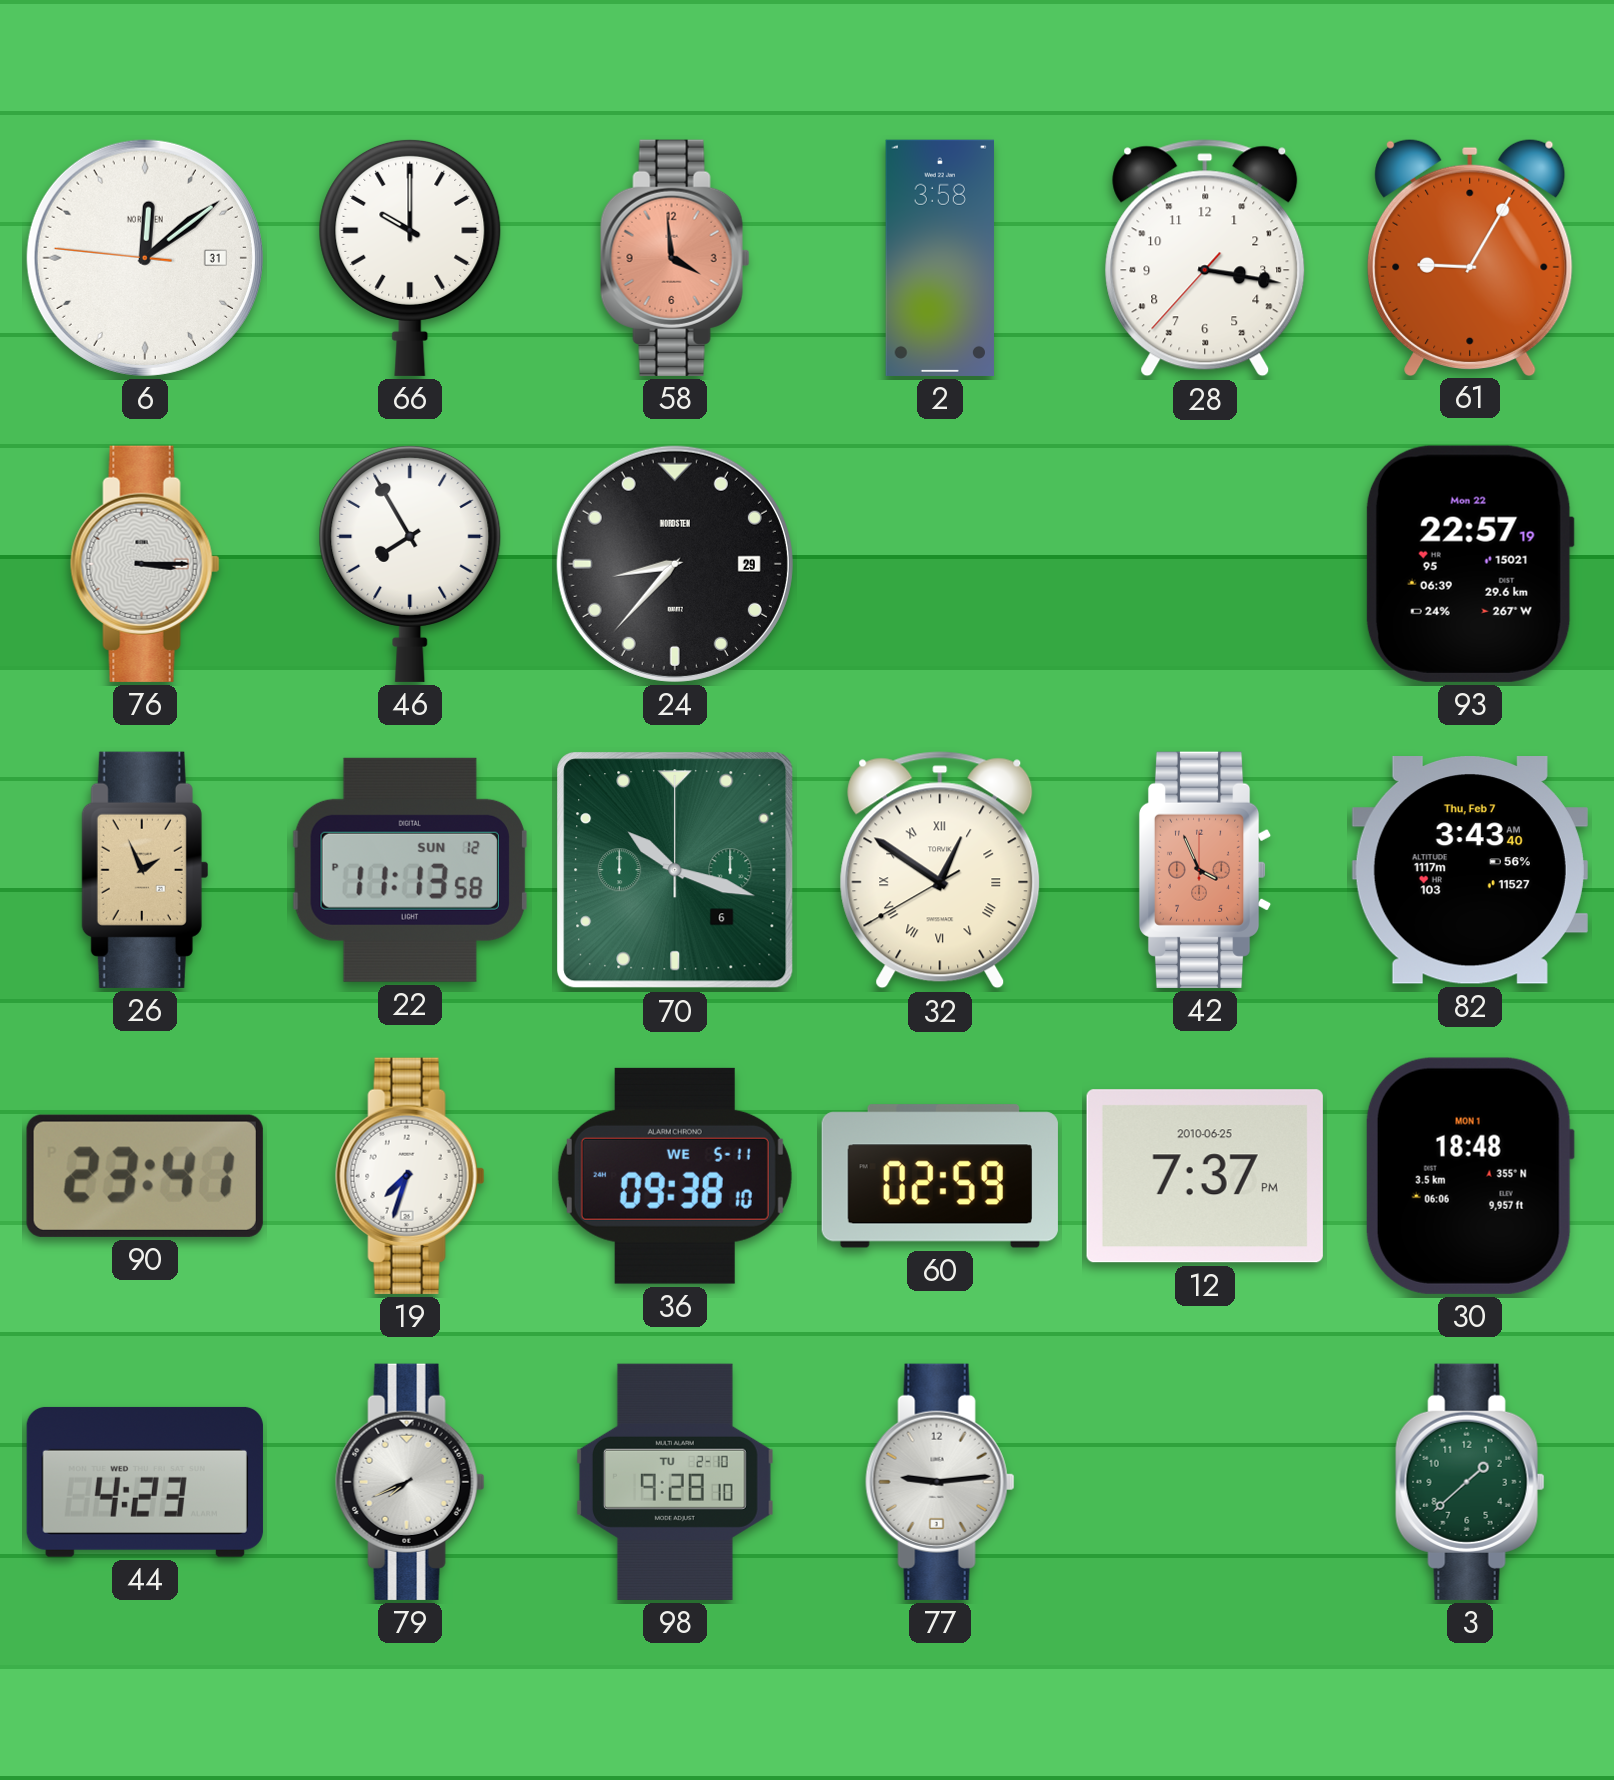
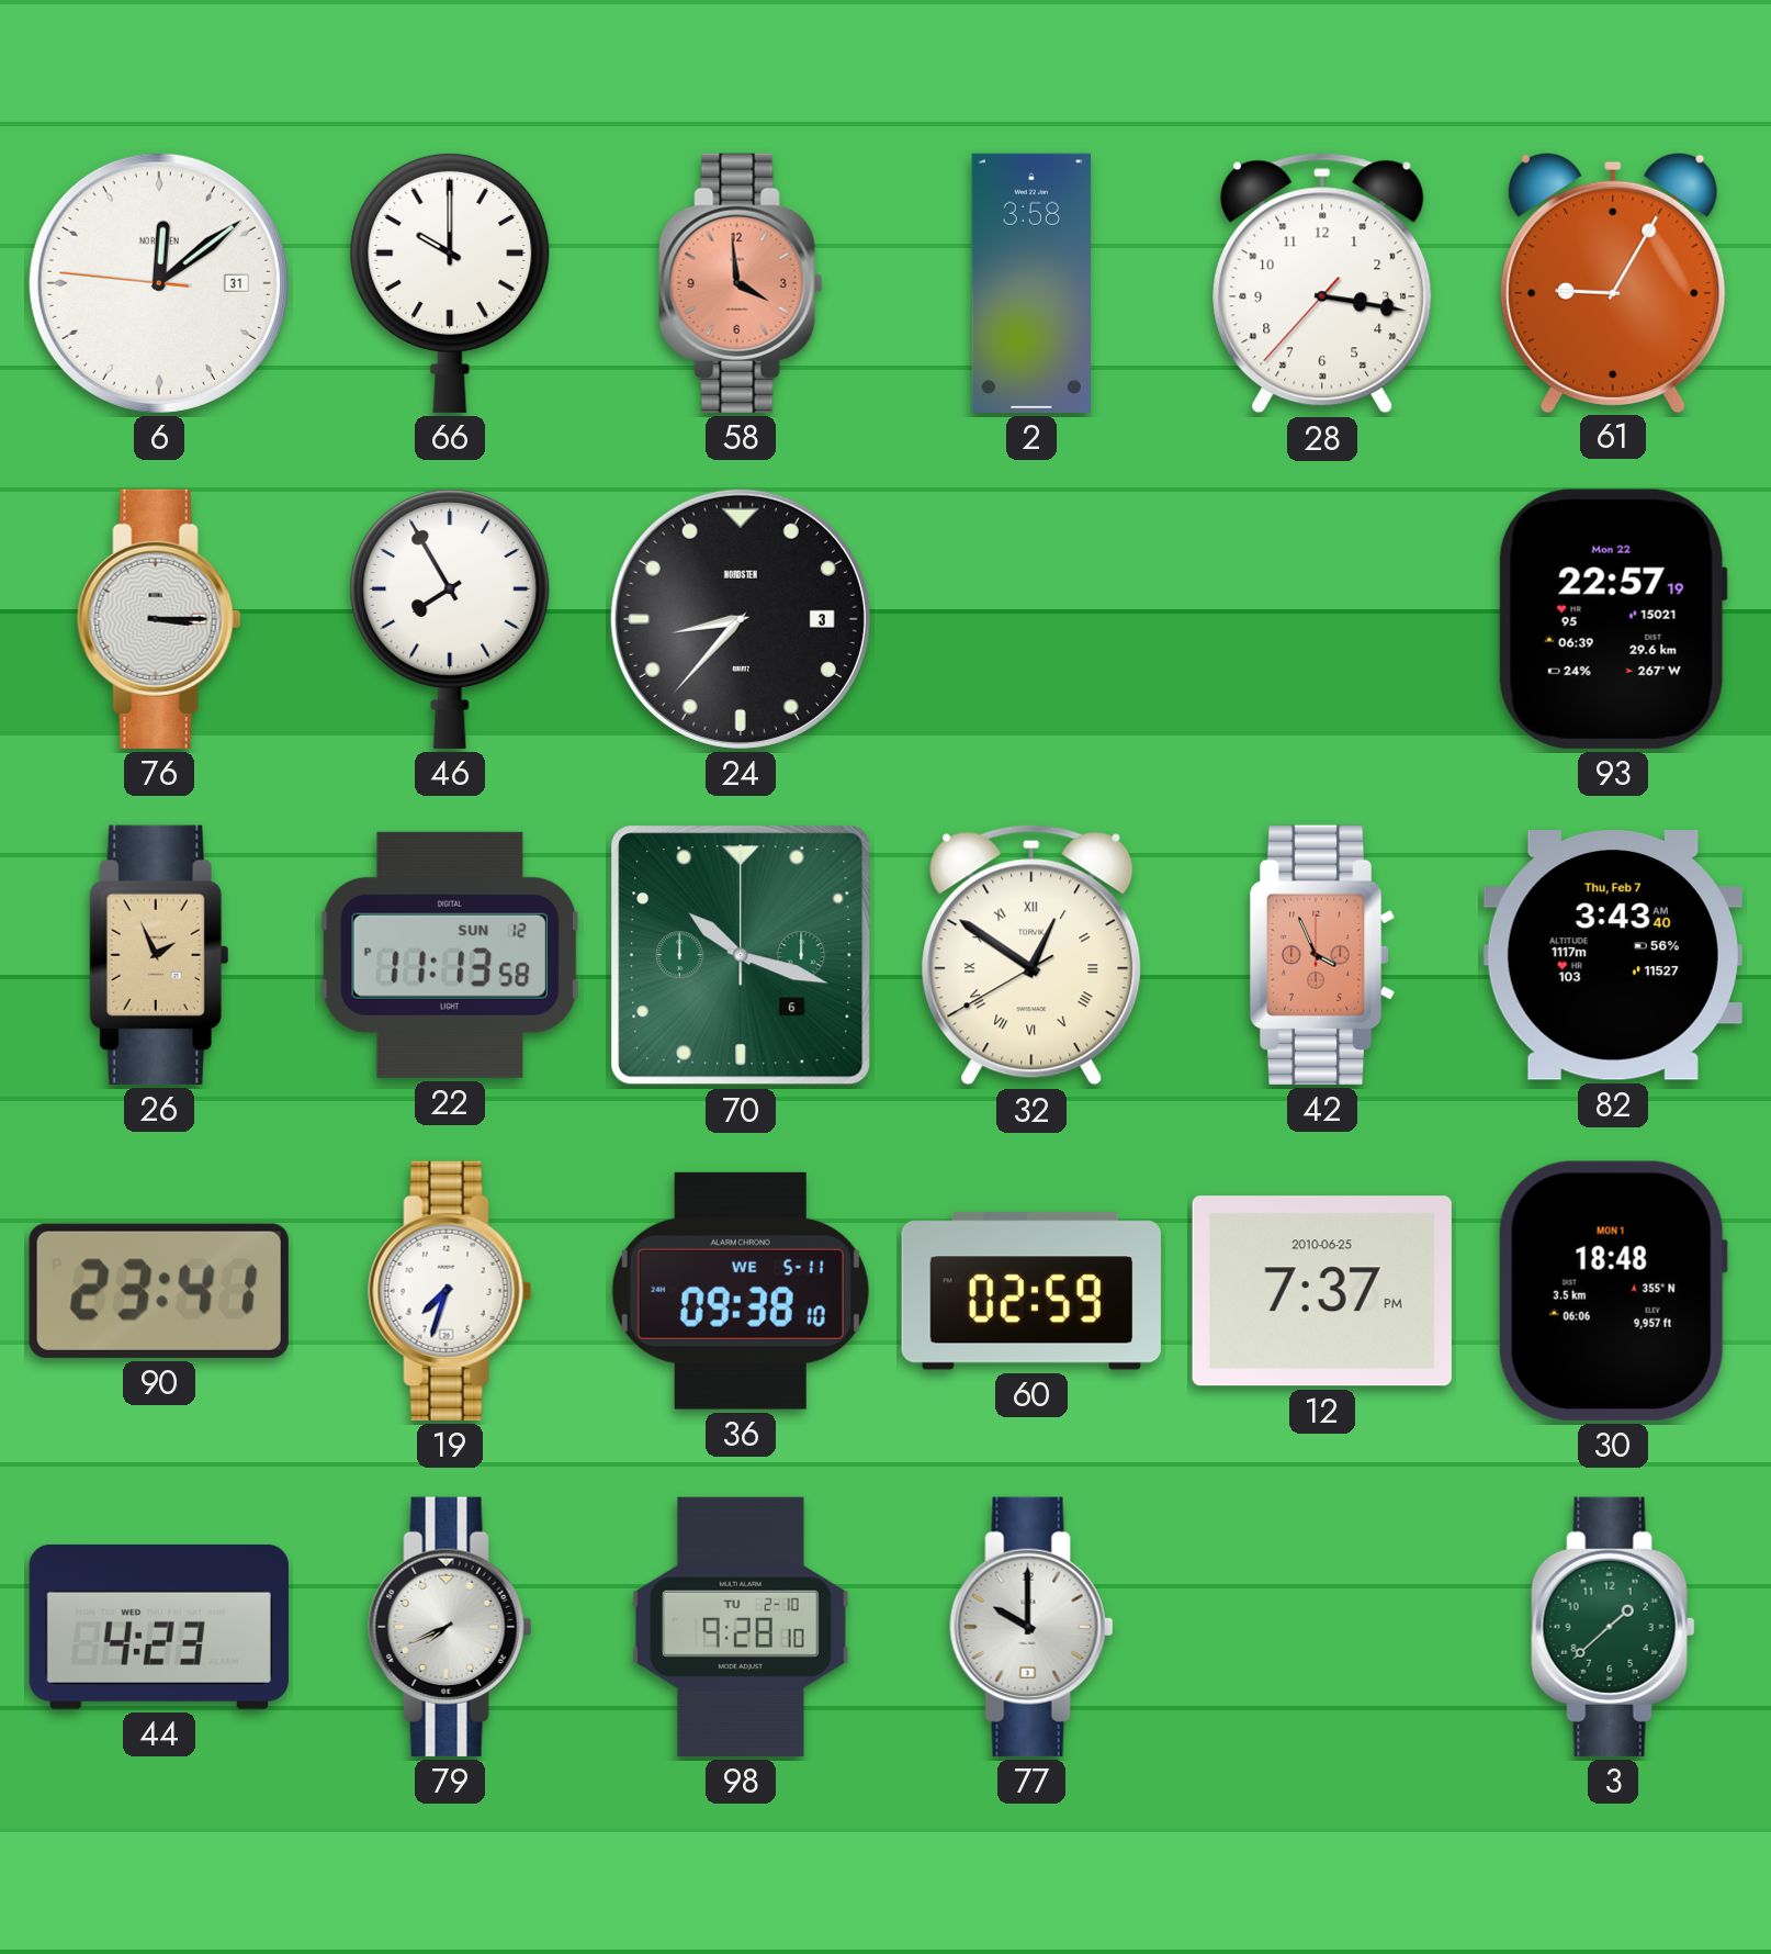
24 date: 29 -> 3
77: 9:14 -> 10:00
